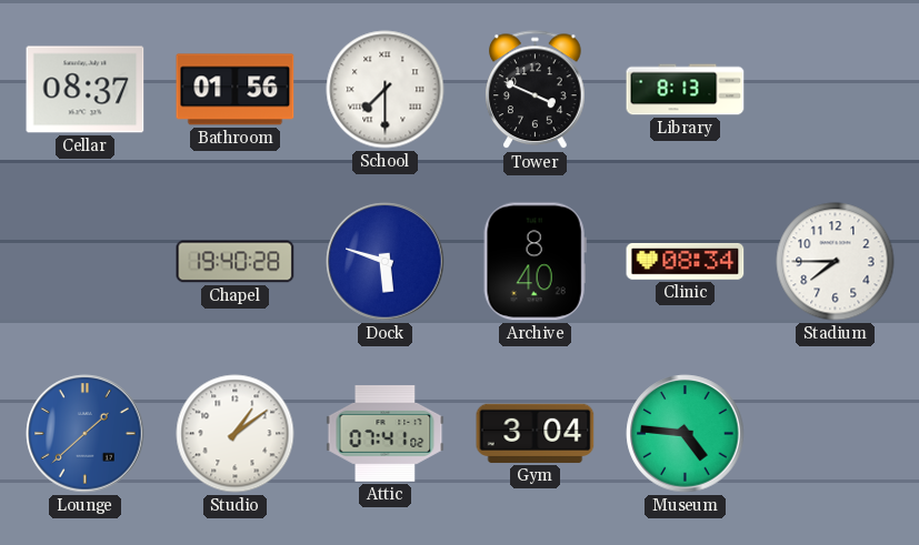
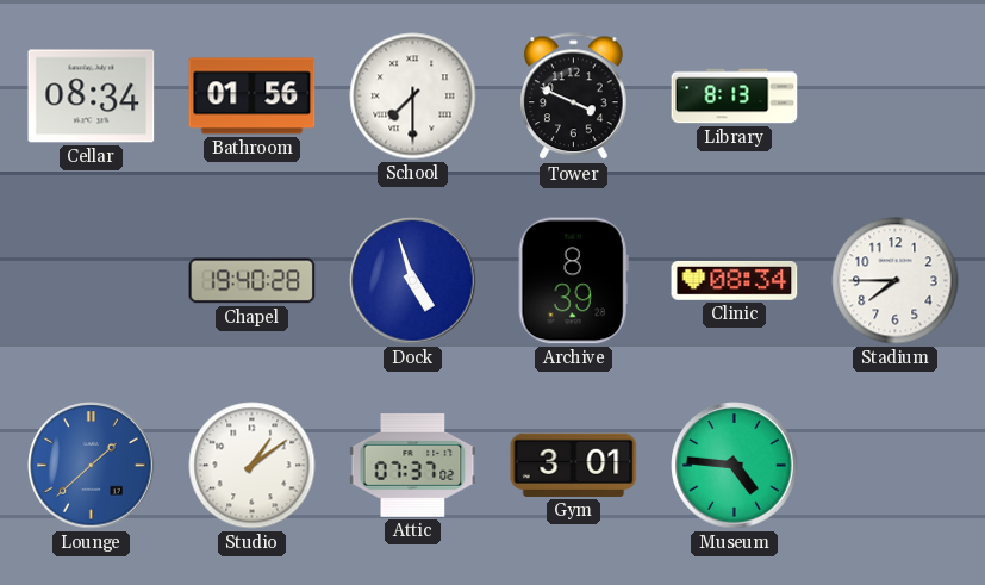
Cellar: 08:37 -> 08:34
Dock: 5:48 -> 4:57
Archive: 8:40 -> 8:39
Attic: 07:41 -> 07:37
Gym: 3:04 -> 3:01
